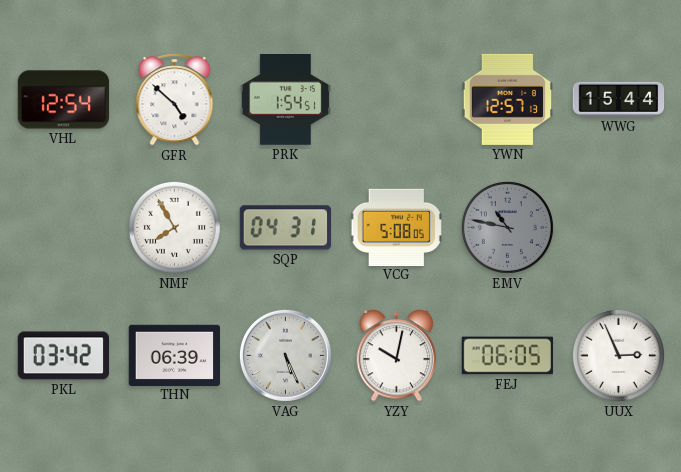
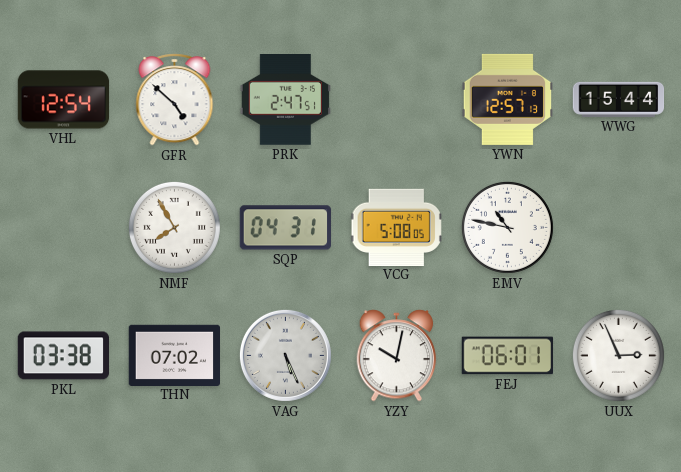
PRK: 1:54 -> 2:47
EMV dial: grey -> white
PKL: 03:42 -> 03:38
THN: 06:39 -> 07:02
FEJ: 06:05 -> 06:01
